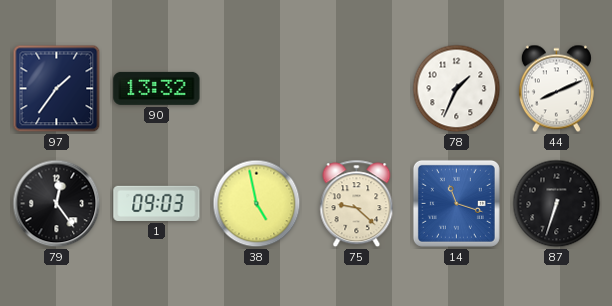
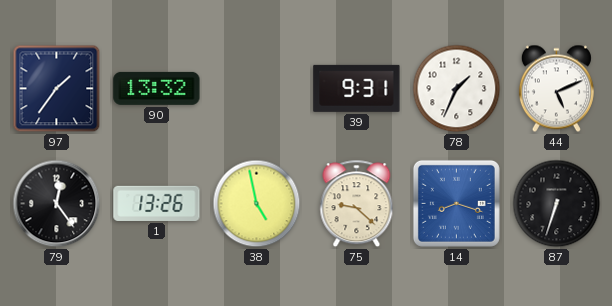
39: none -> 9:31
44: 8:11 -> 5:11
1: 09:03 -> 13:26
14: 11:18 -> 8:18
